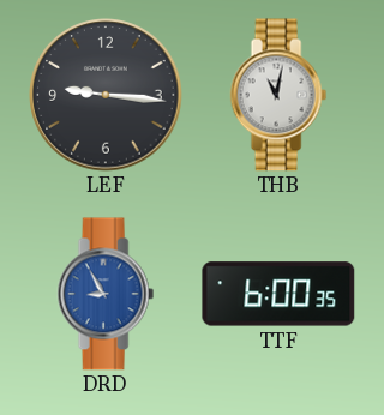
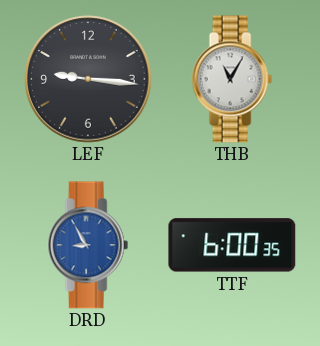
THB: 11:02 -> 11:05
